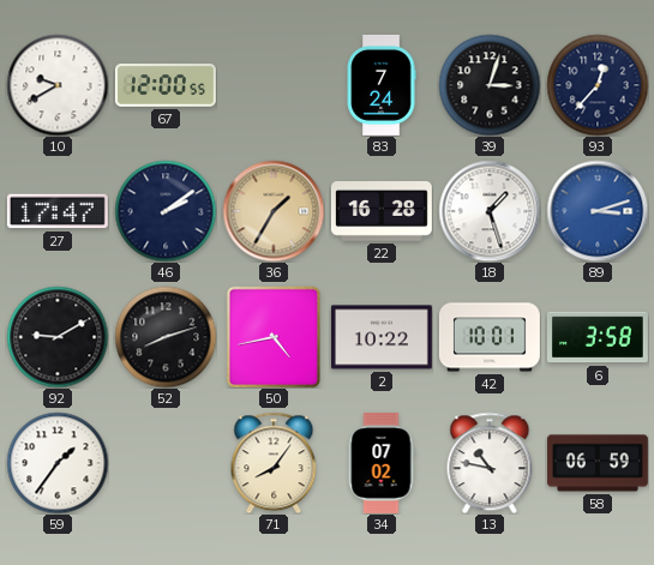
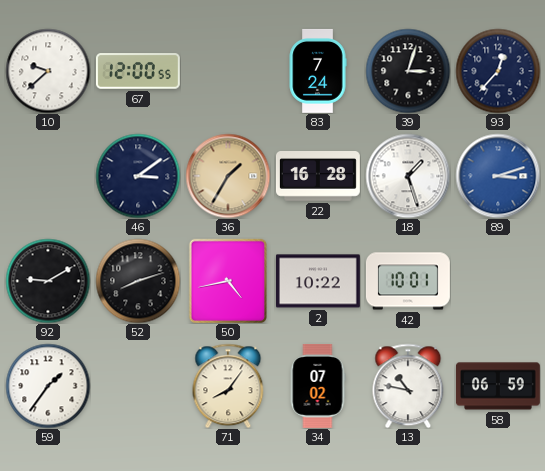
10: 9:40 -> 9:38
27: 17:47 -> none
46: 2:09 -> 3:09
6: 3:58 -> none
